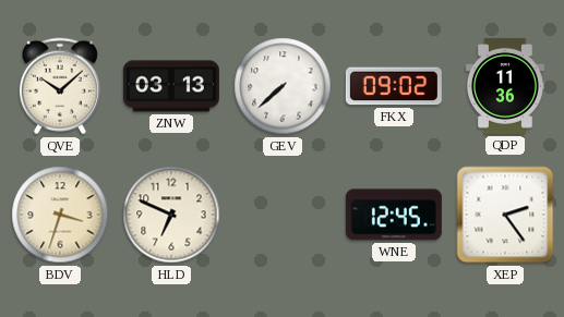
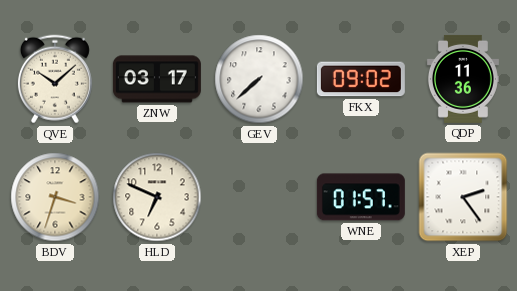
ZNW: 03:13 -> 03:17
WNE: 12:45 -> 01:57
